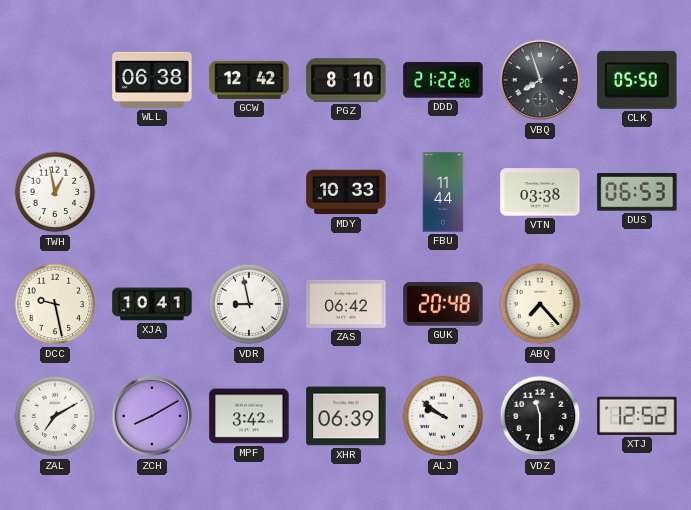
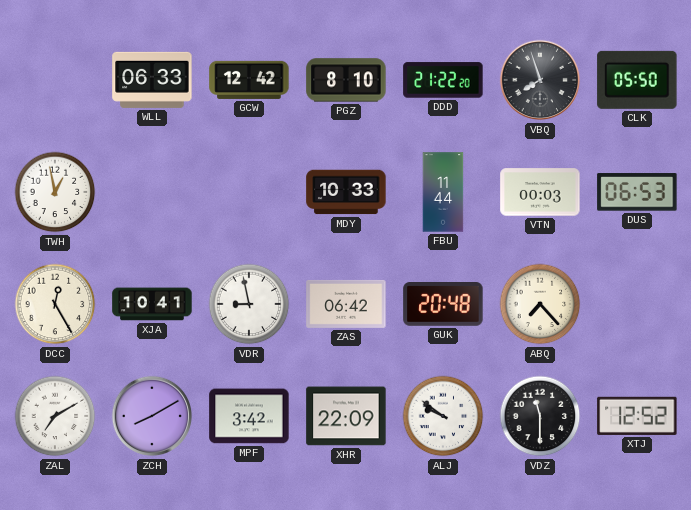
WLL: 06:38 -> 06:33
VTN: 03:38 -> 00:03
DCC: 9:28 -> 12:25
XHR: 06:39 -> 22:09
